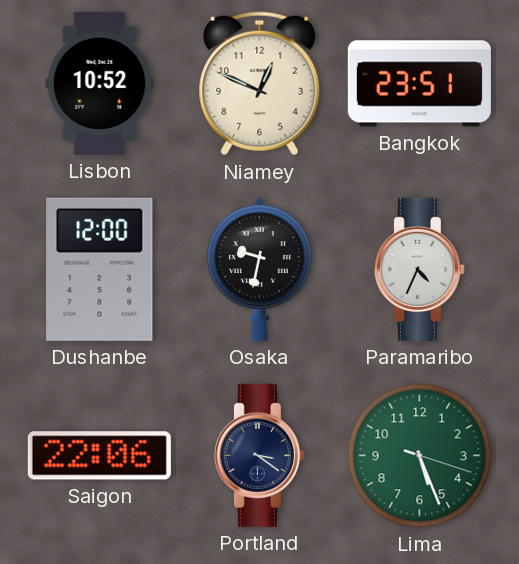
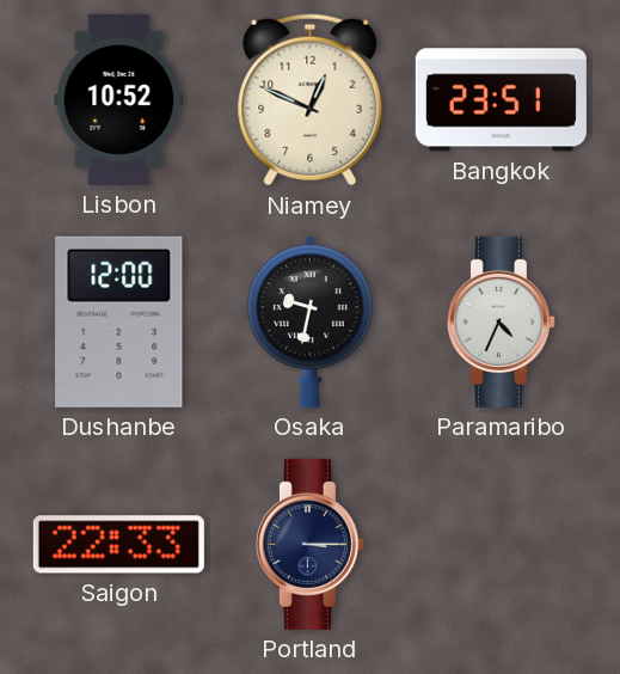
Saigon: 22:06 -> 22:33
Portland: 3:21 -> 3:15
Lima: 5:26 -> none
